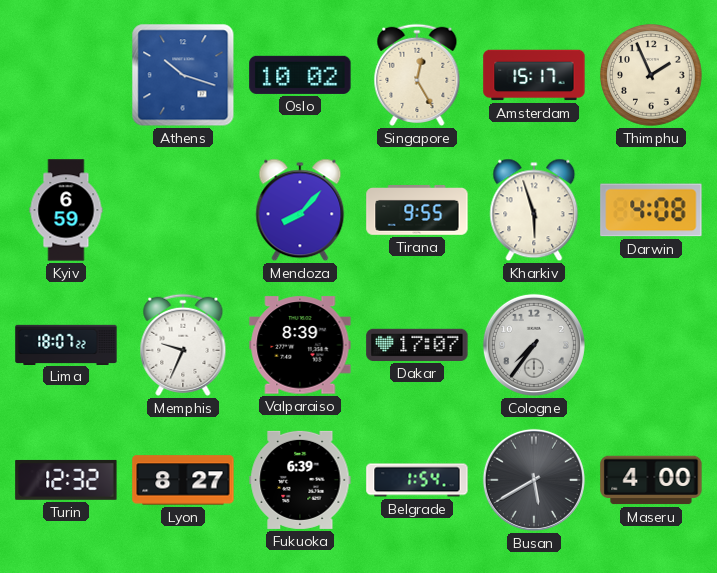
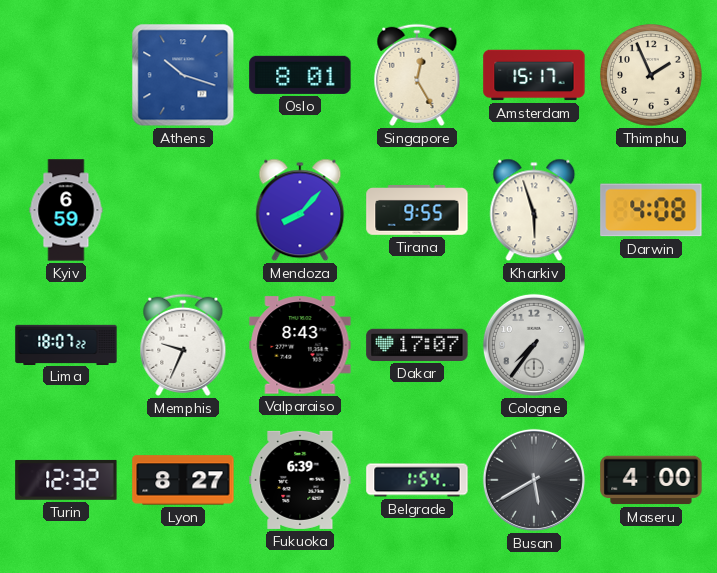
Oslo: 10:02 -> 8:01
Valparaiso: 8:39 -> 8:43
